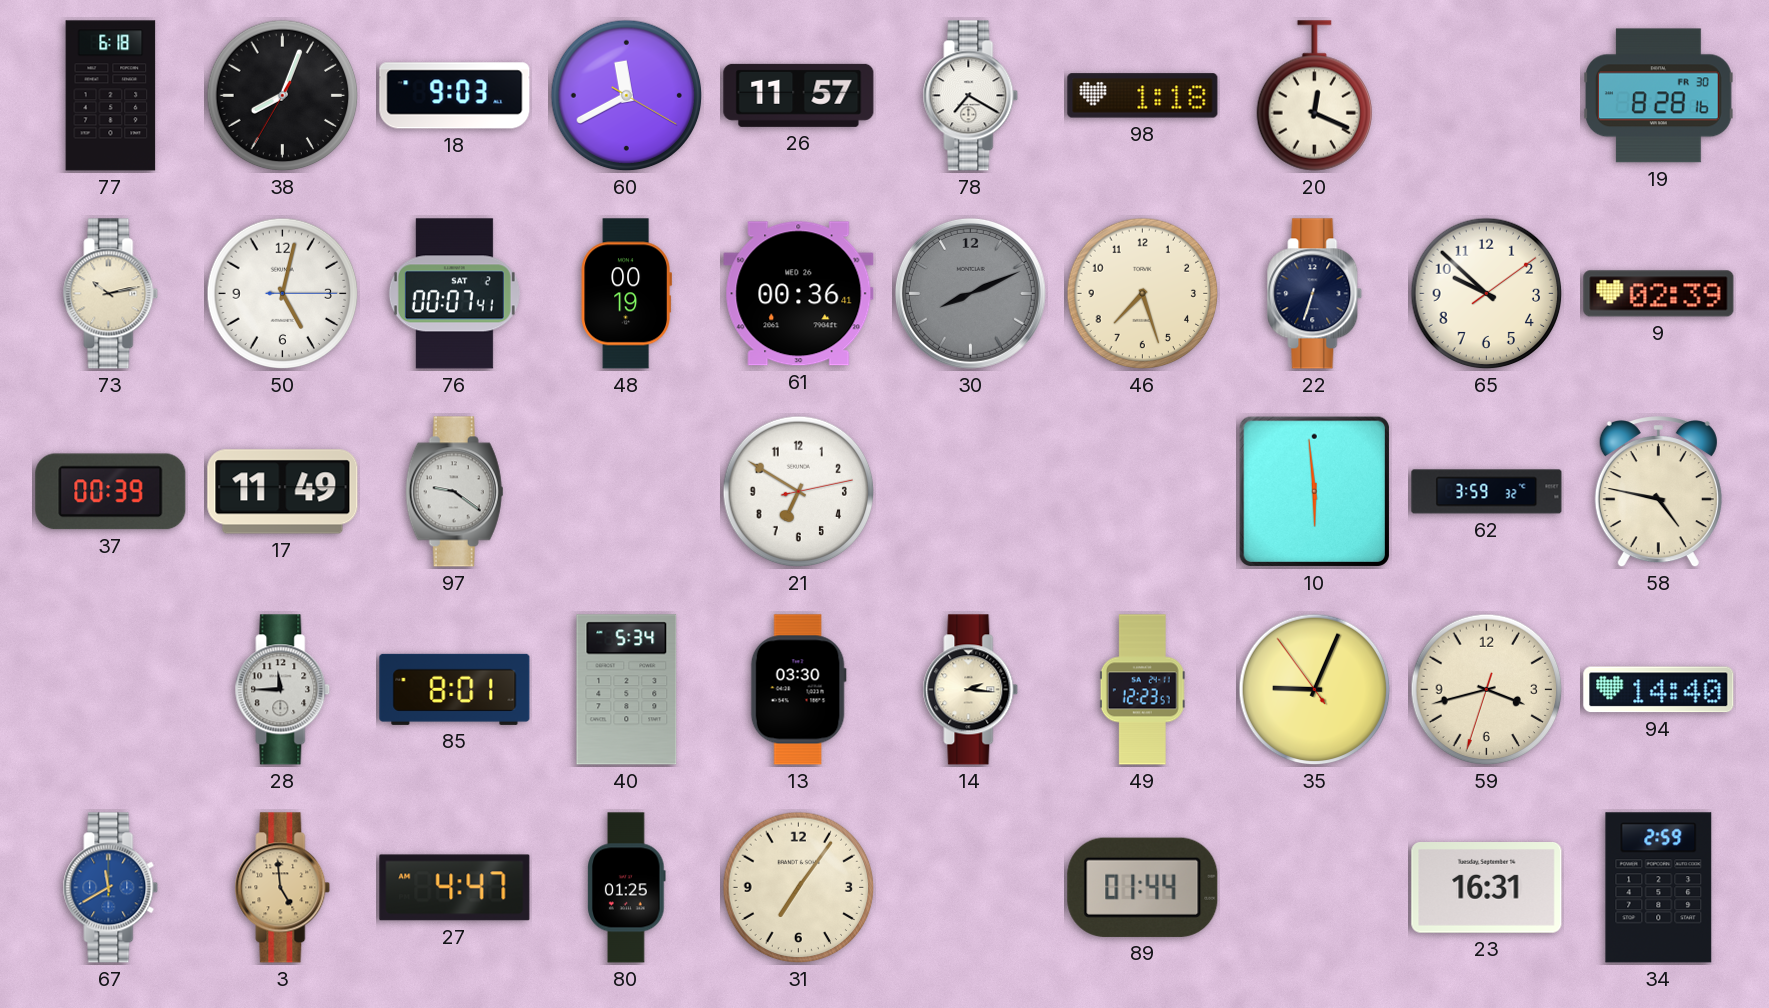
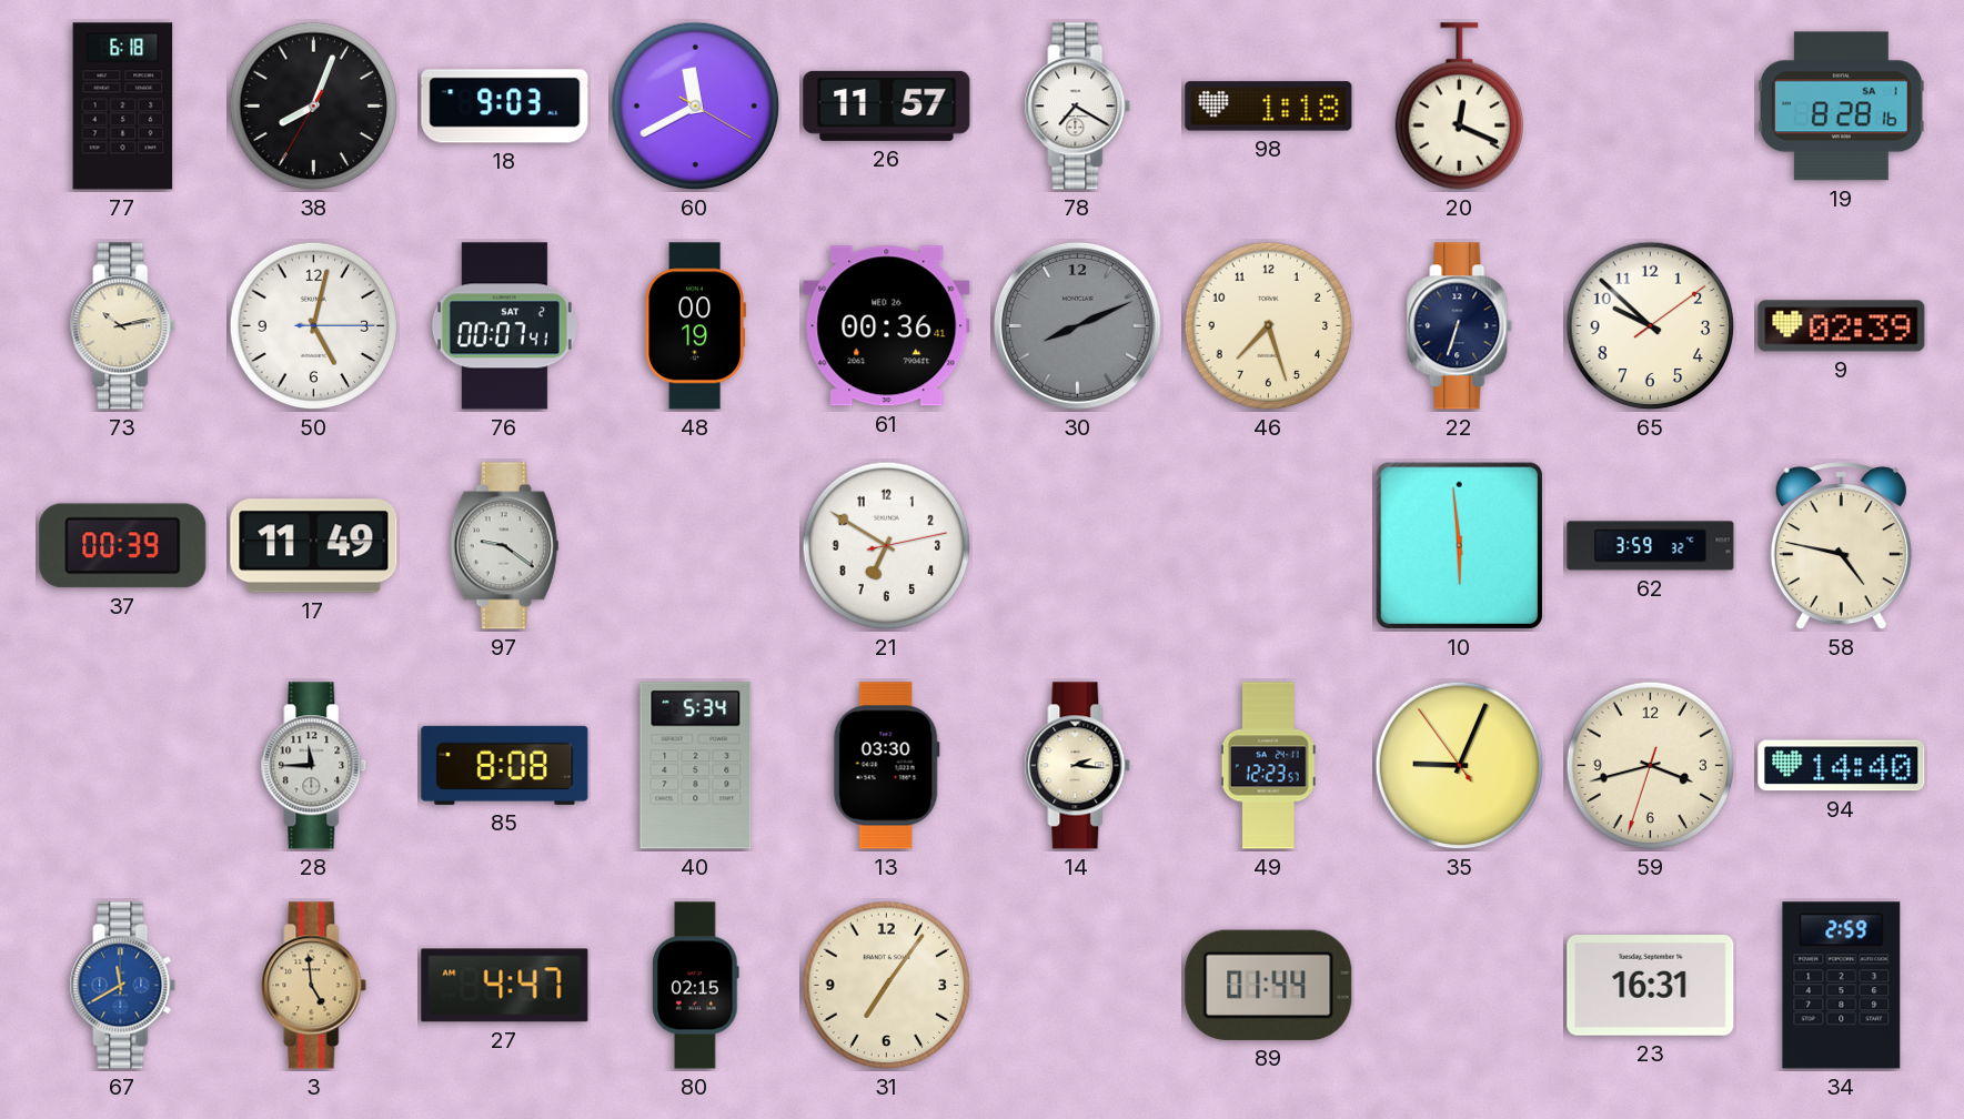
19 date: FR 30 -> SA 1
85: 8:01 -> 8:08
80: 01:25 -> 02:15
